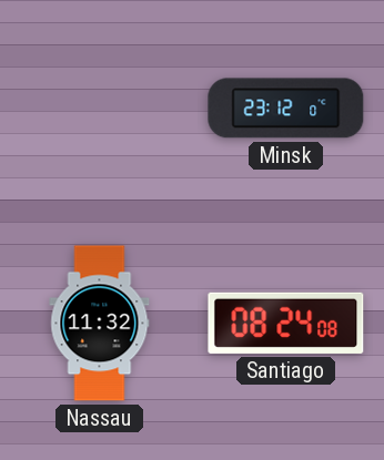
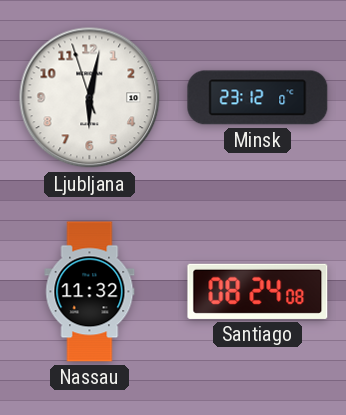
Ljubljana: none -> 6:01
